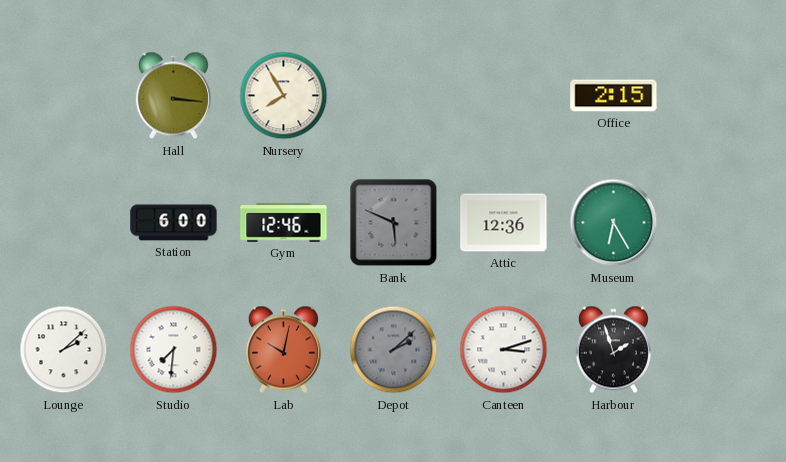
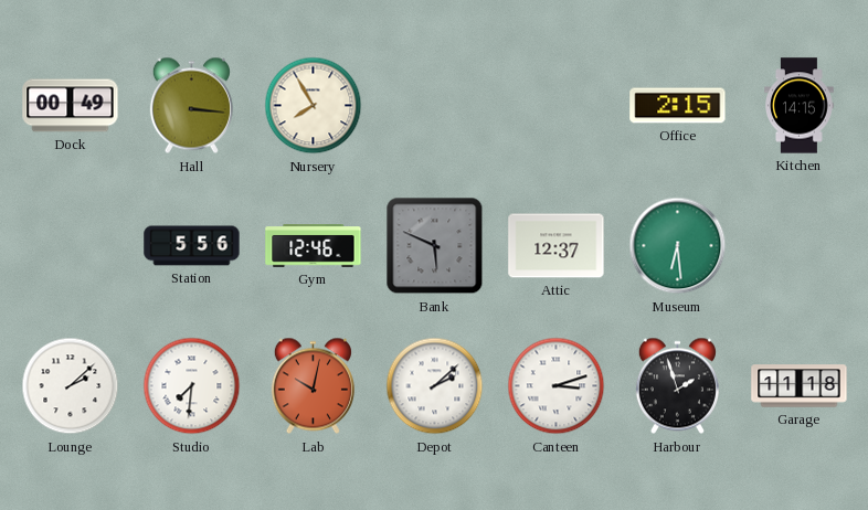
Dock: none -> 00:49
Kitchen: none -> 14:15
Station: 6:00 -> 5:56
Attic: 12:36 -> 12:37
Museum: 6:25 -> 6:29
Depot dial: grey -> white
Garage: none -> 11:18
